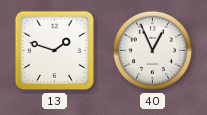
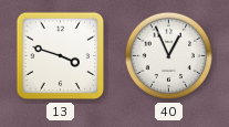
13: 1:48 -> 3:48
